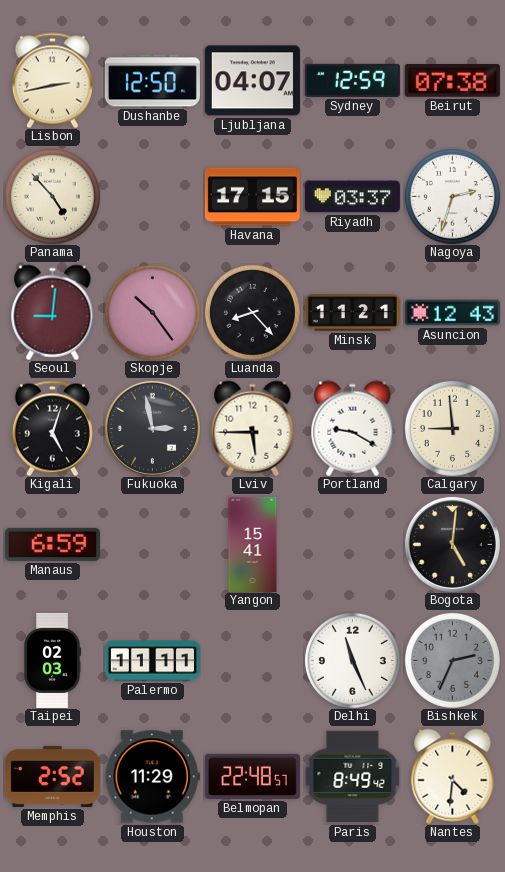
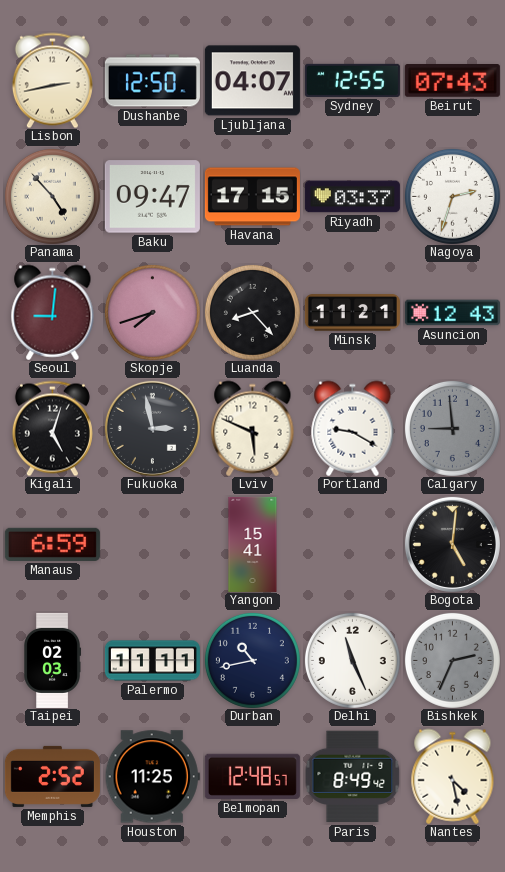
Sydney: 12:59 -> 12:55
Beirut: 07:38 -> 07:43
Baku: none -> 09:47
Skopje: 10:24 -> 7:42
Lviv: 5:45 -> 5:49
Calgary dial: cream -> grey
Durban: none -> 10:43
Houston: 11:29 -> 11:25
Belmopan: 22:48 -> 12:48
Nantes: 4:31 -> 4:28
